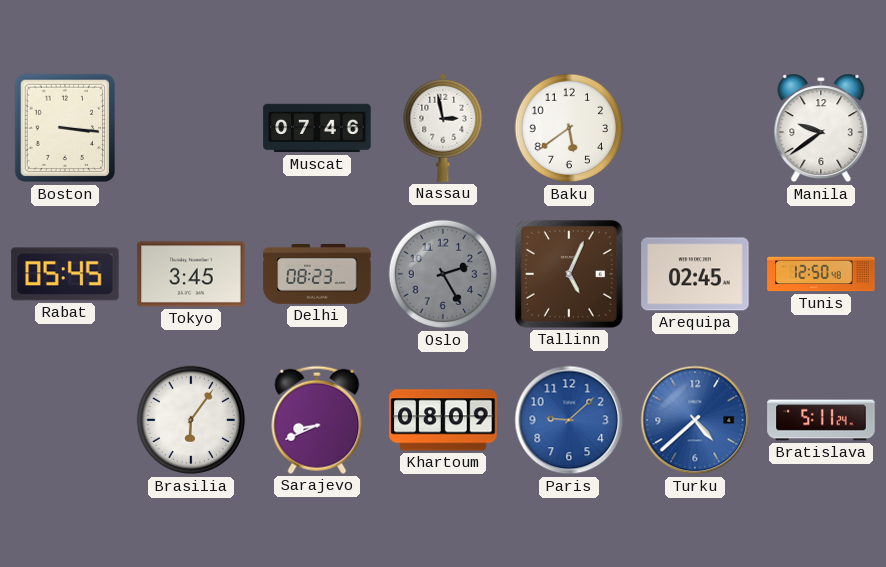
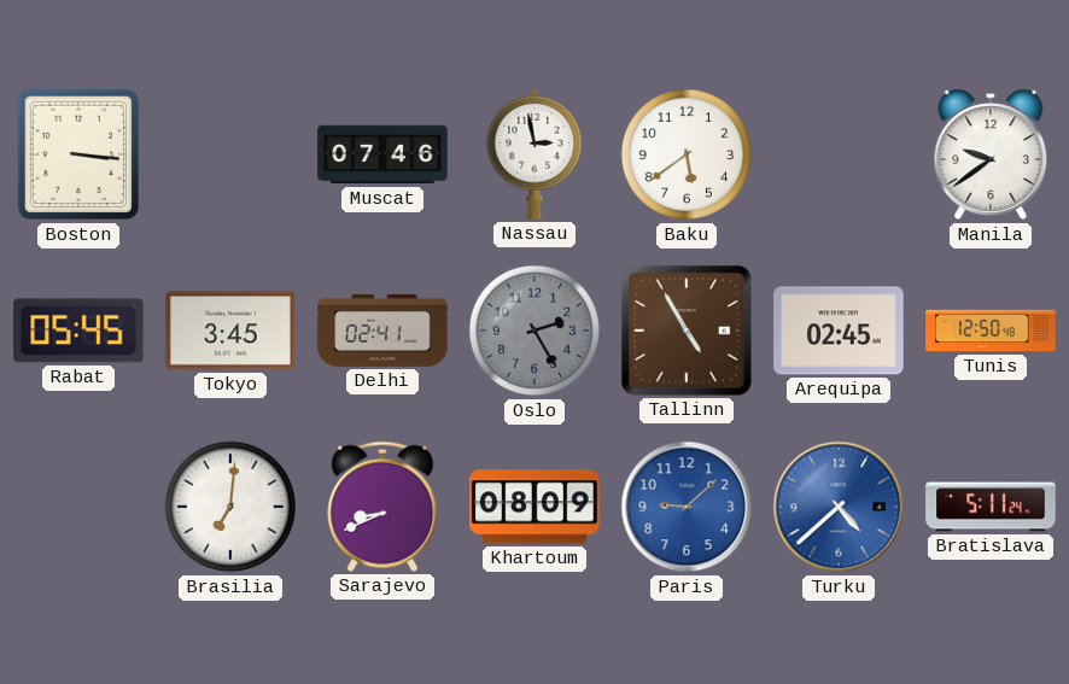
Delhi: 08:23 -> 02:41
Tallinn: 5:04 -> 4:55
Brasilia: 6:06 -> 7:01
